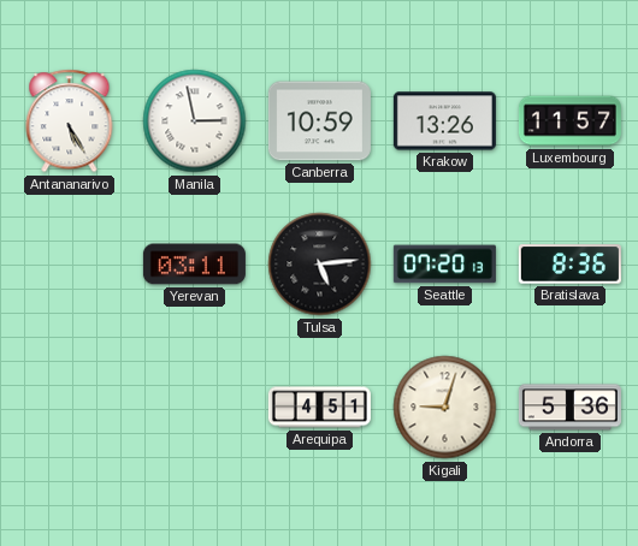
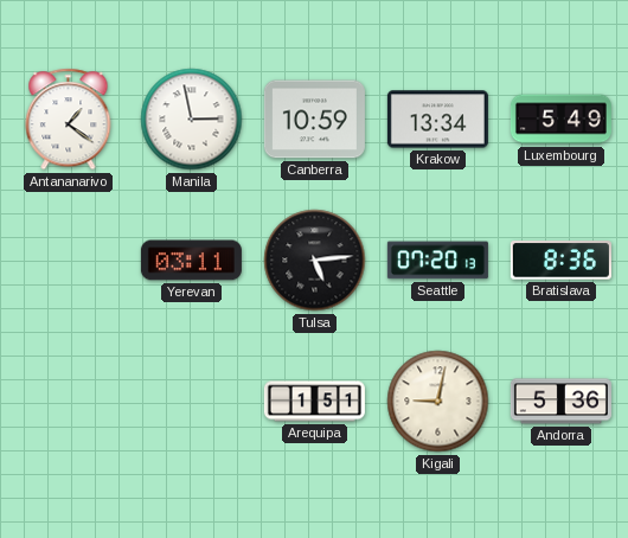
Antananarivo: 5:25 -> 1:21
Krakow: 13:26 -> 13:34
Luxembourg: 11:57 -> 5:49
Arequipa: 4:51 -> 1:51
Kigali: 9:03 -> 9:02
